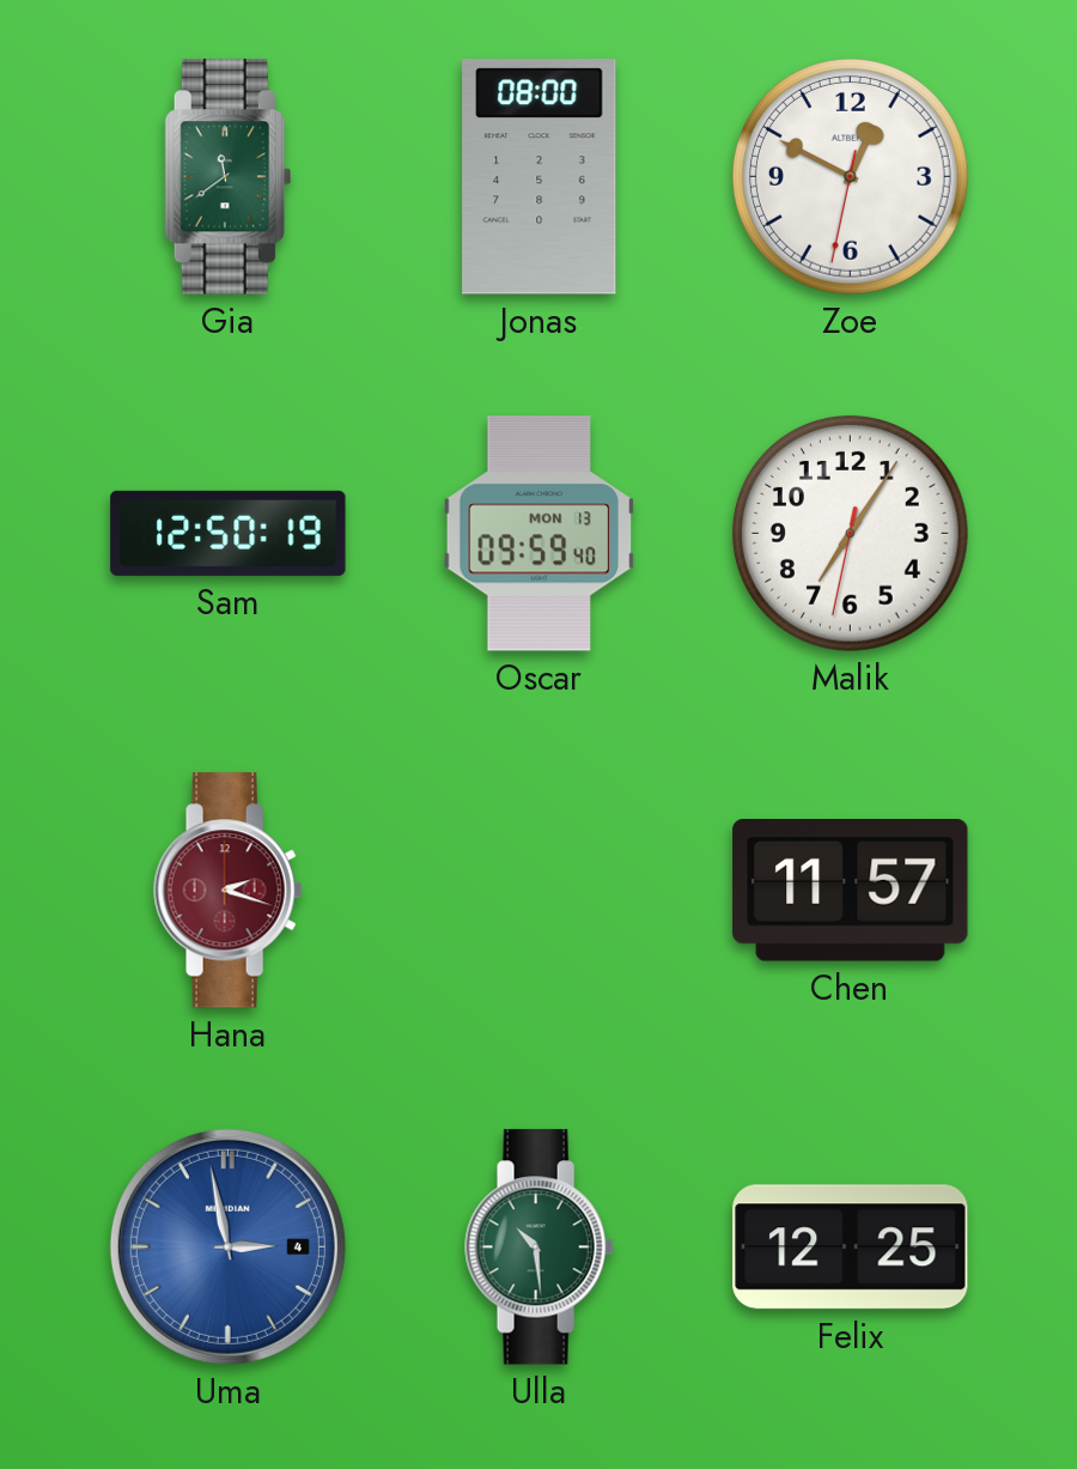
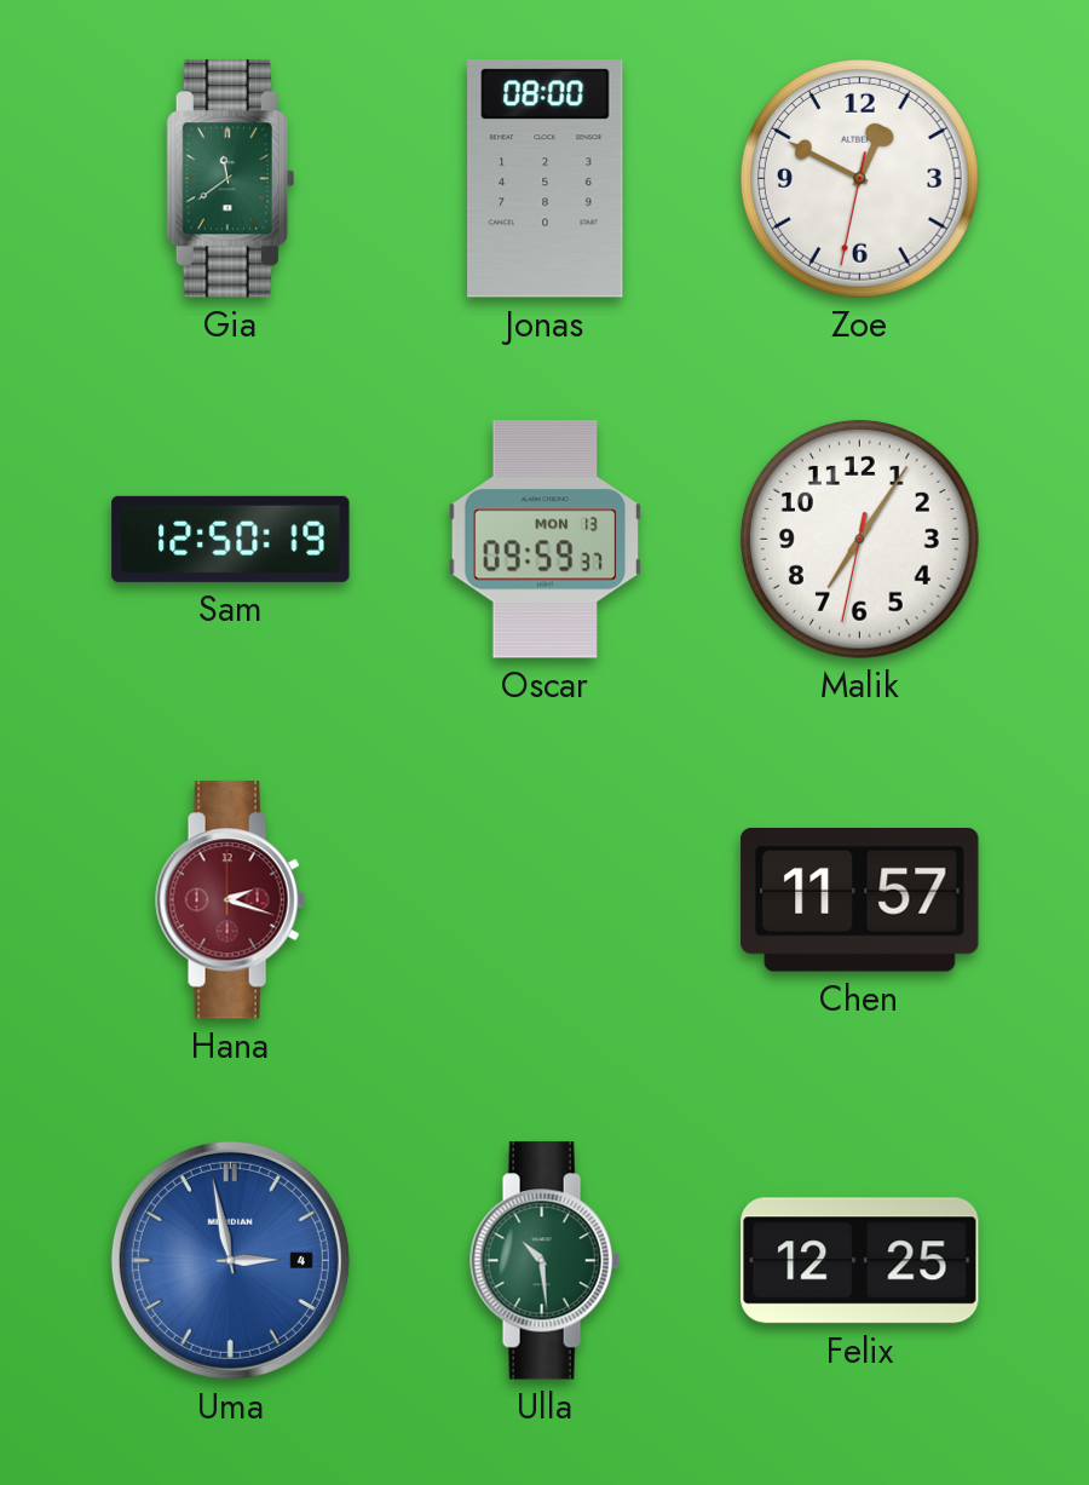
Oscar: 09:59:40 -> 09:59:37
